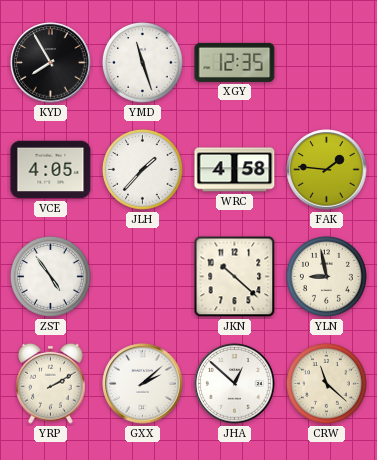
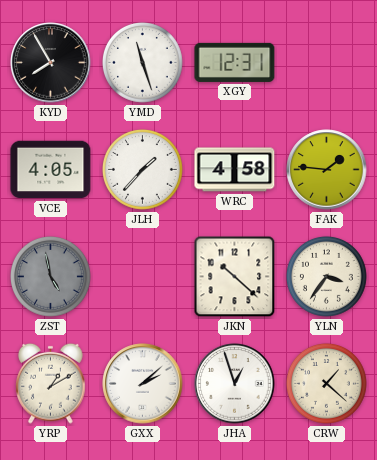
XGY: 12:35 -> 12:31
ZST: 4:54 -> 4:58
ZST dial: white -> grey
YLN: 8:58 -> 3:36
YRP: 2:10 -> 1:10
JHA: 12:52 -> 12:57
CRW: 11:22 -> 1:22
